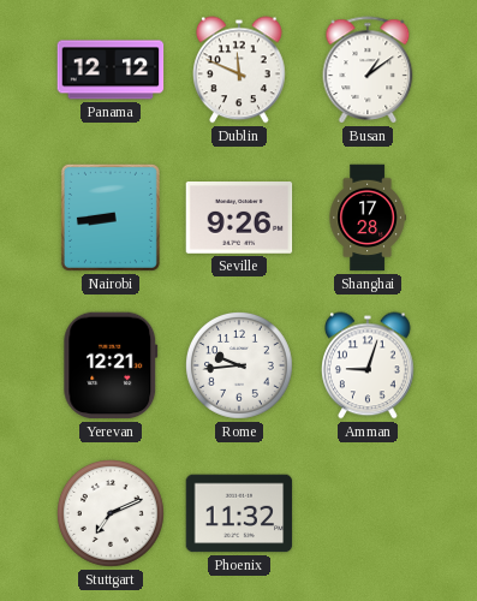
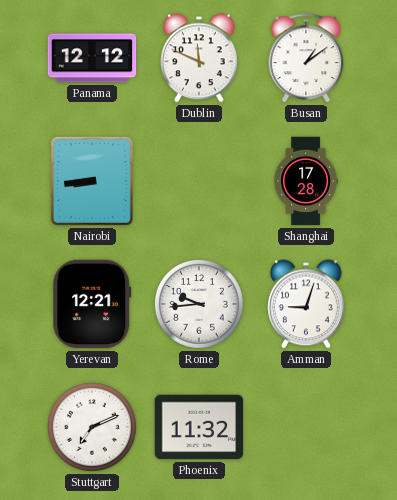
Seville: 9:26 -> none
